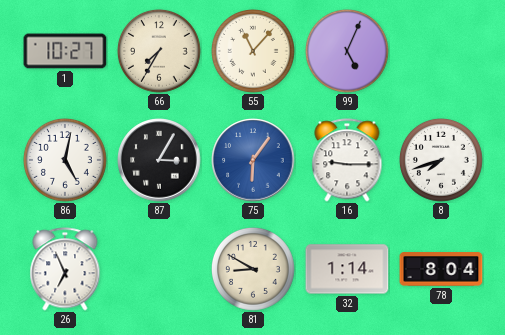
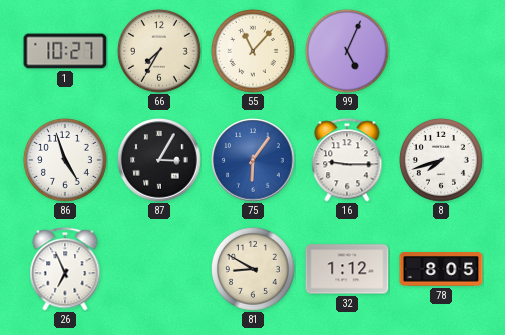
86: 5:02 -> 4:57
32: 1:14 -> 1:12
78: 8:04 -> 8:05
